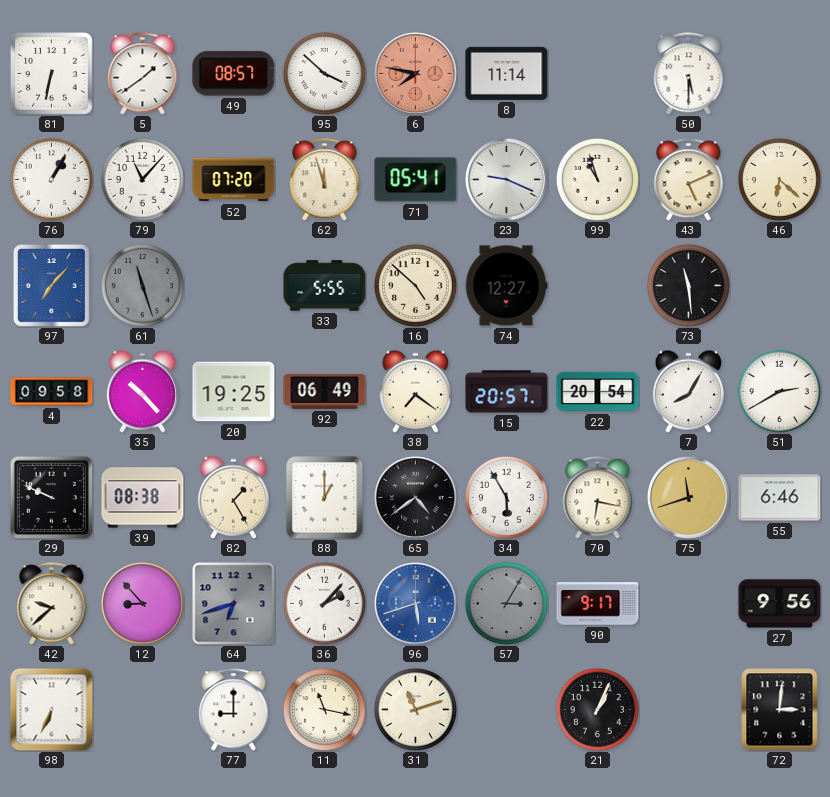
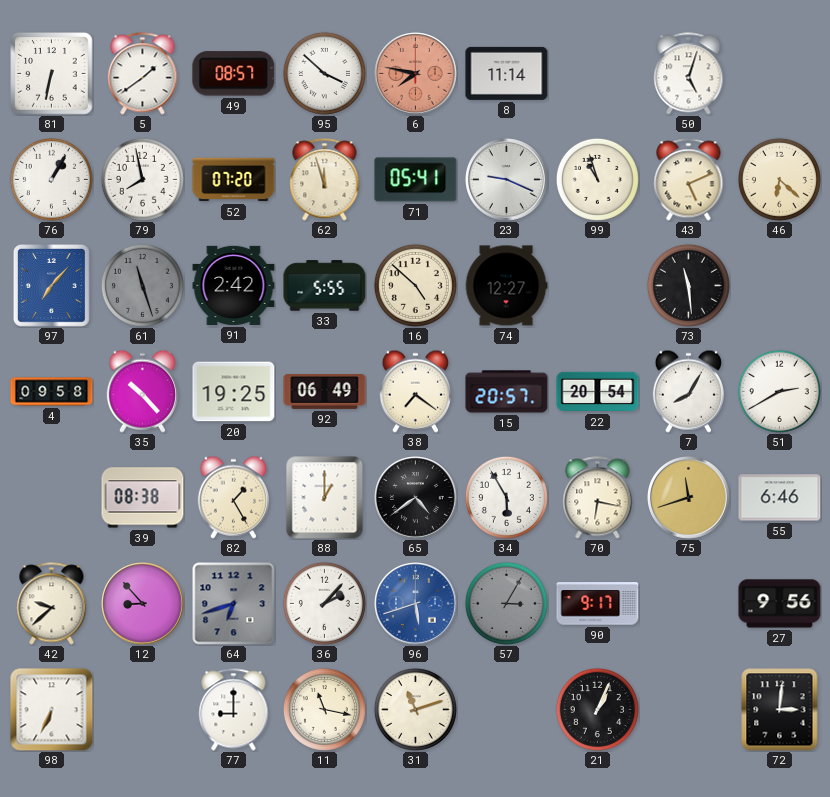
50: 5:30 -> 5:03
79: 11:07 -> 7:58
91: none -> 2:42
29: 9:49 -> none
